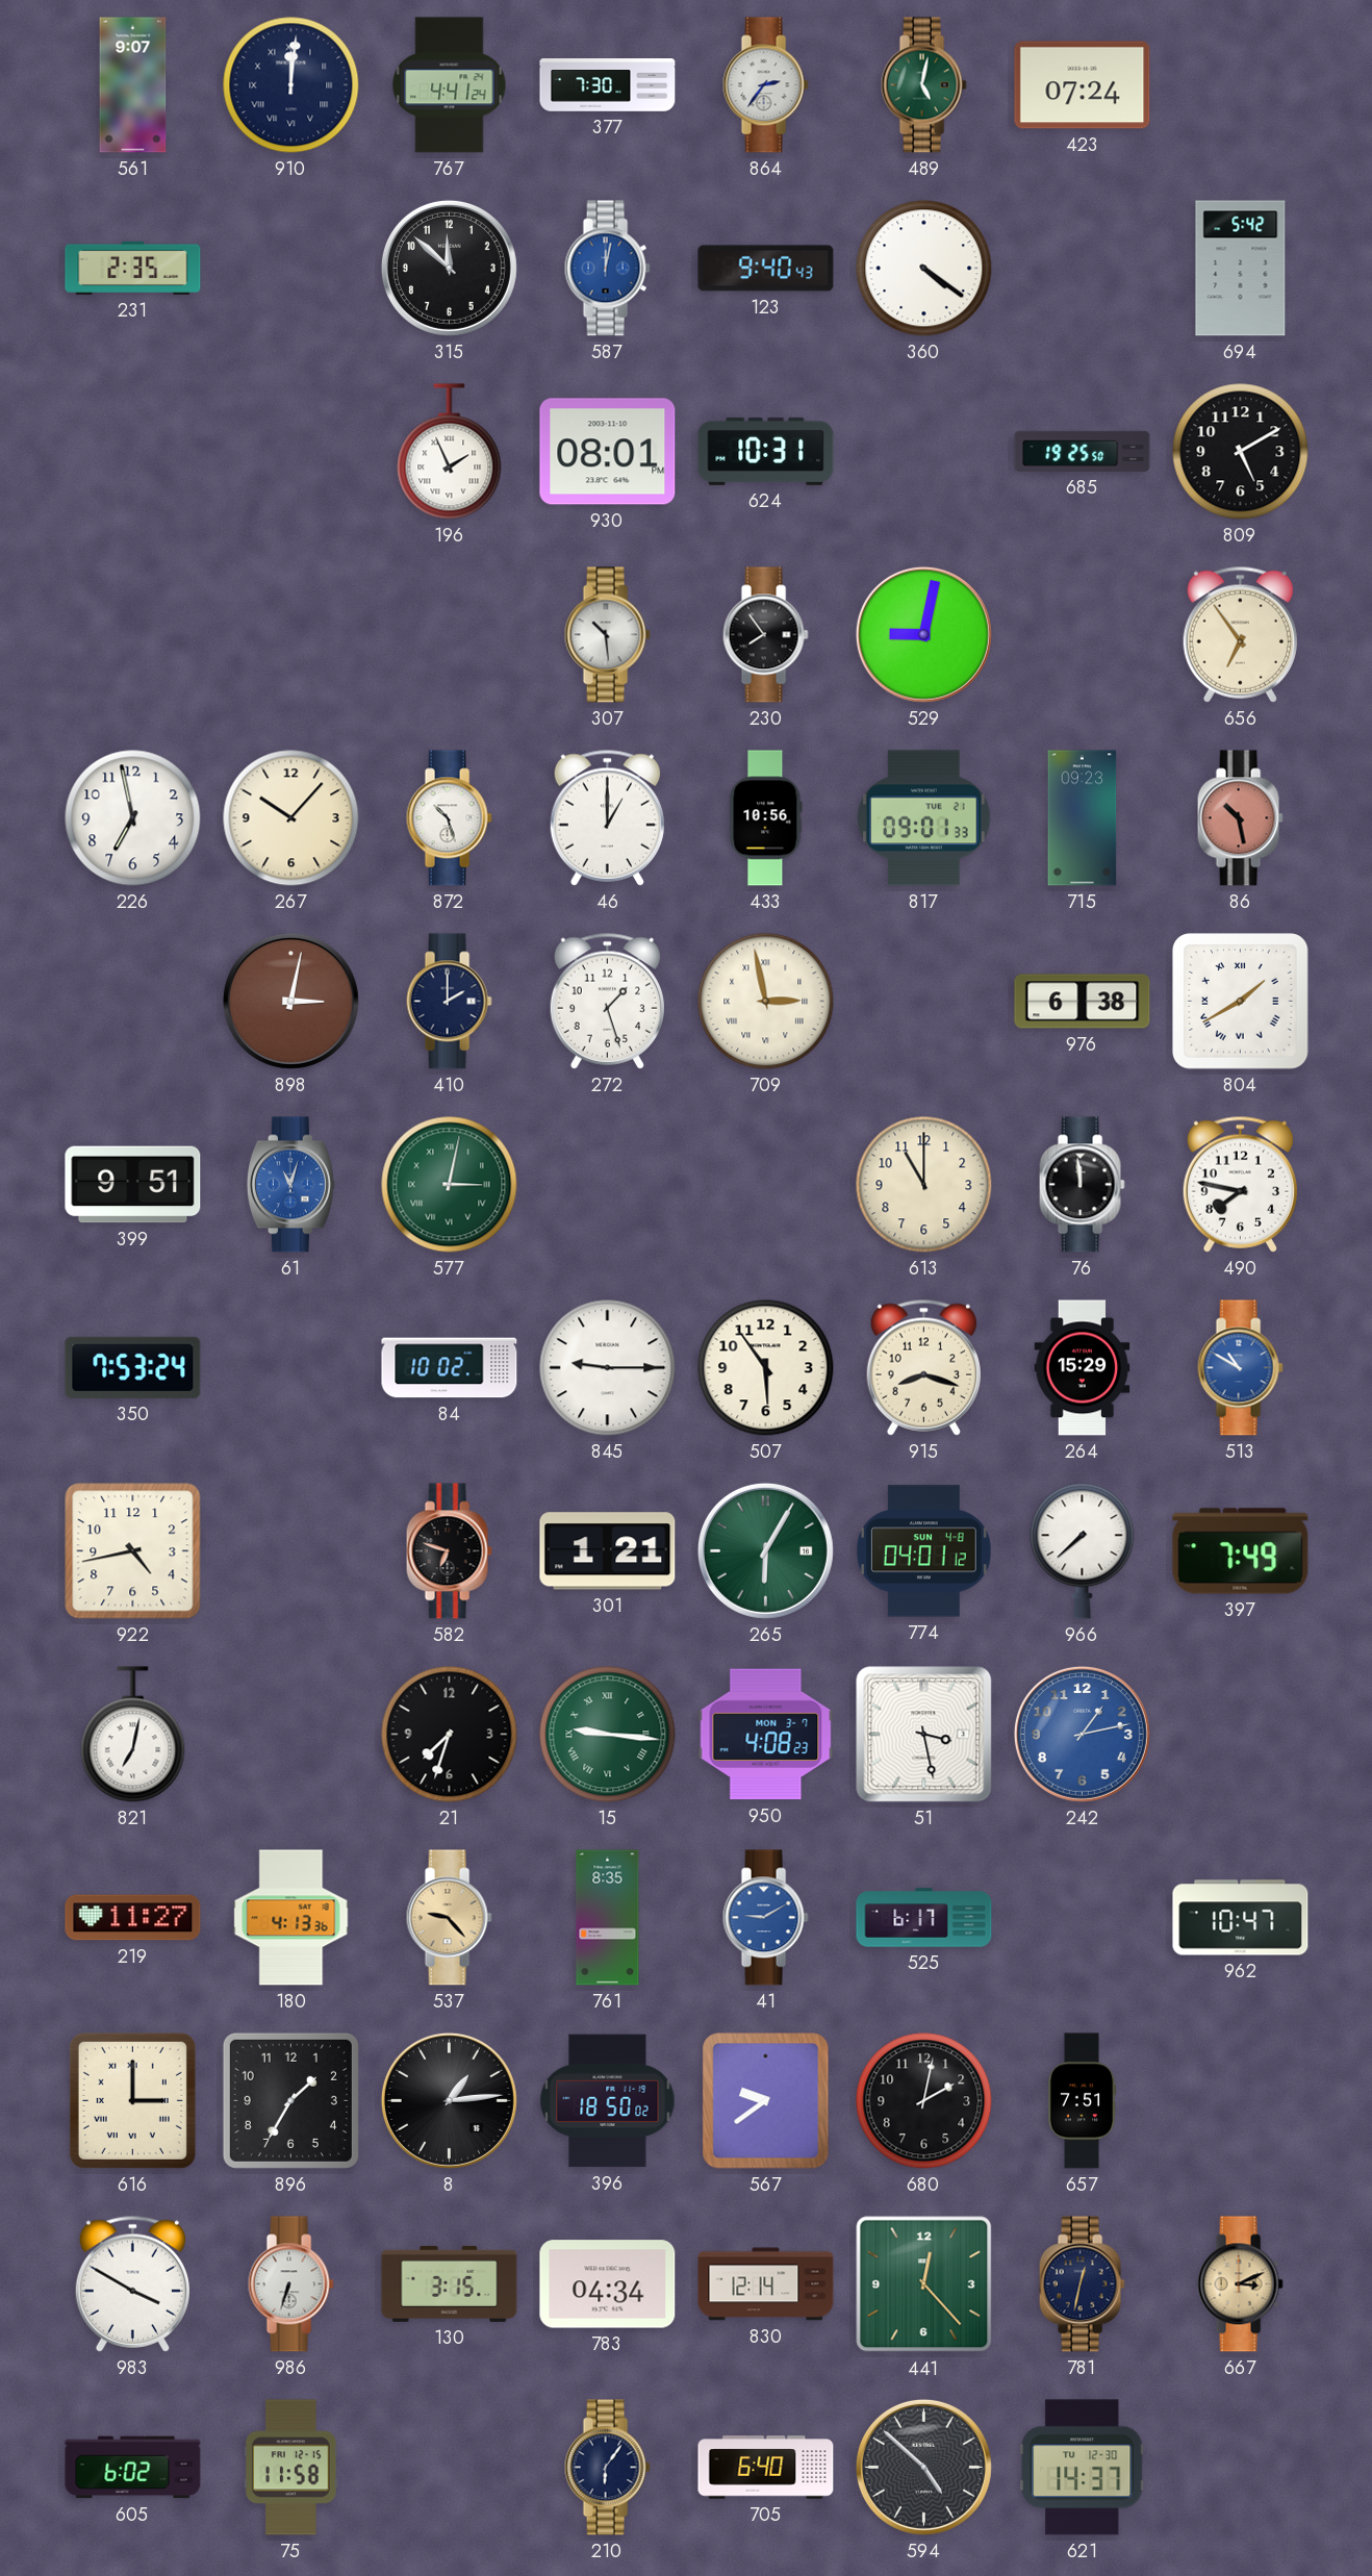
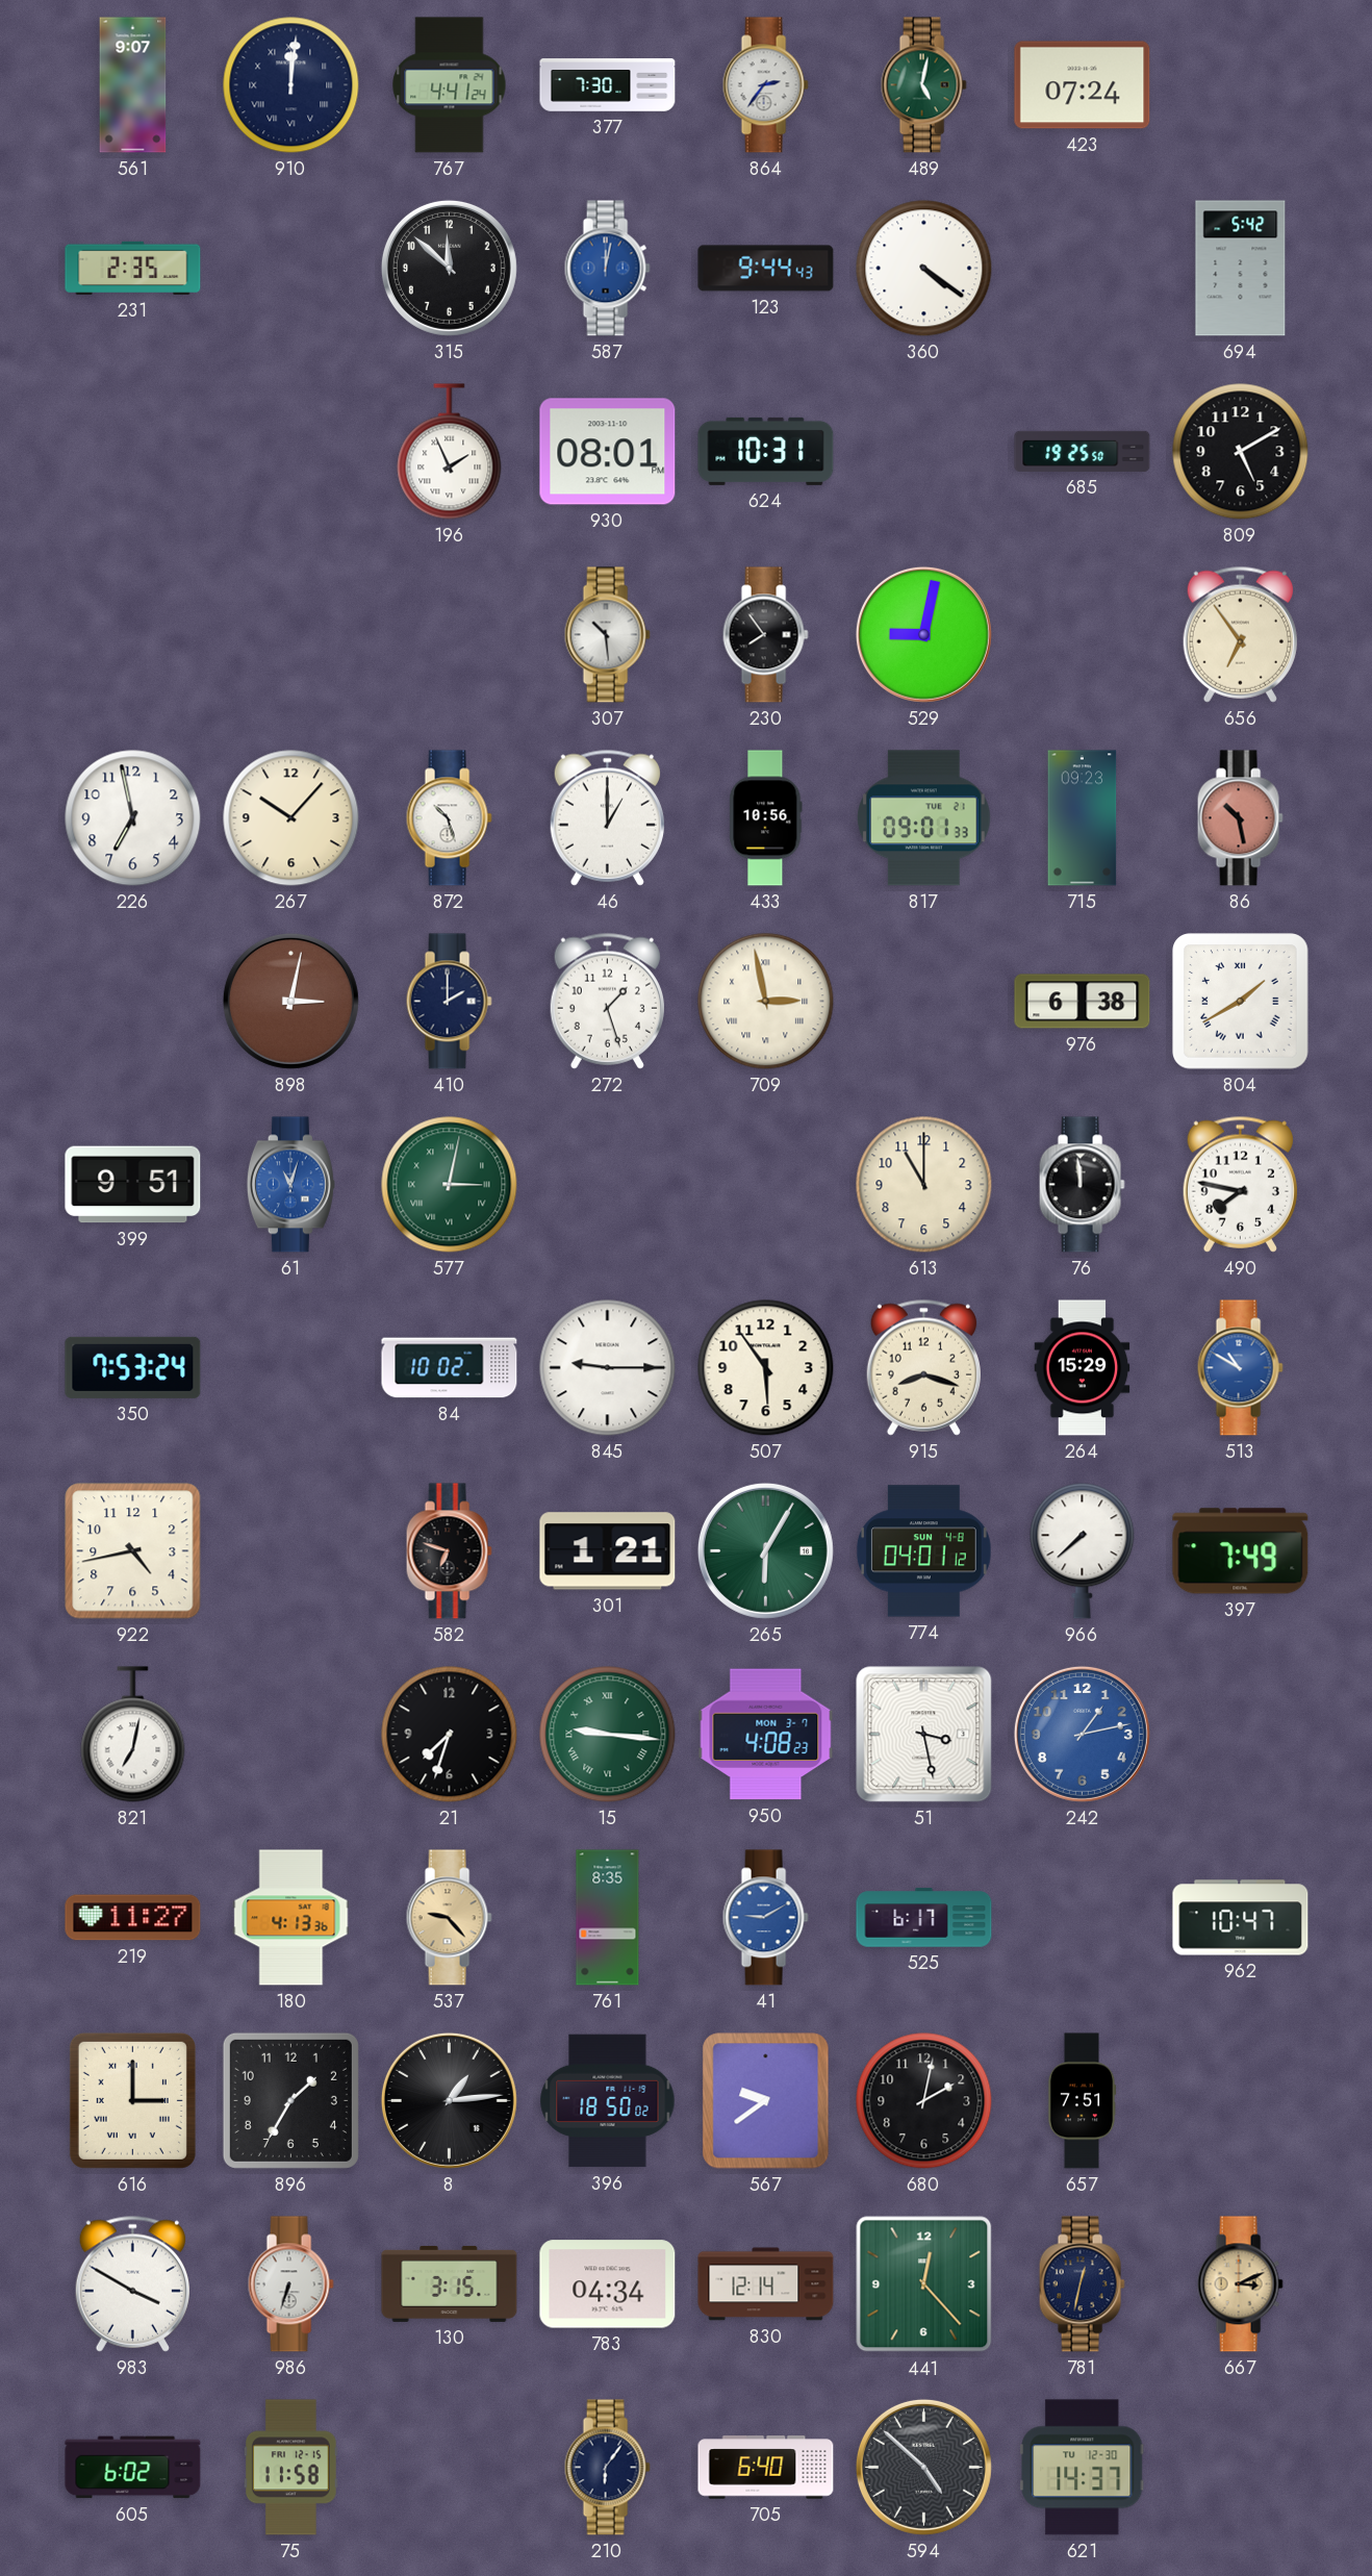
123: 9:40 -> 9:44
